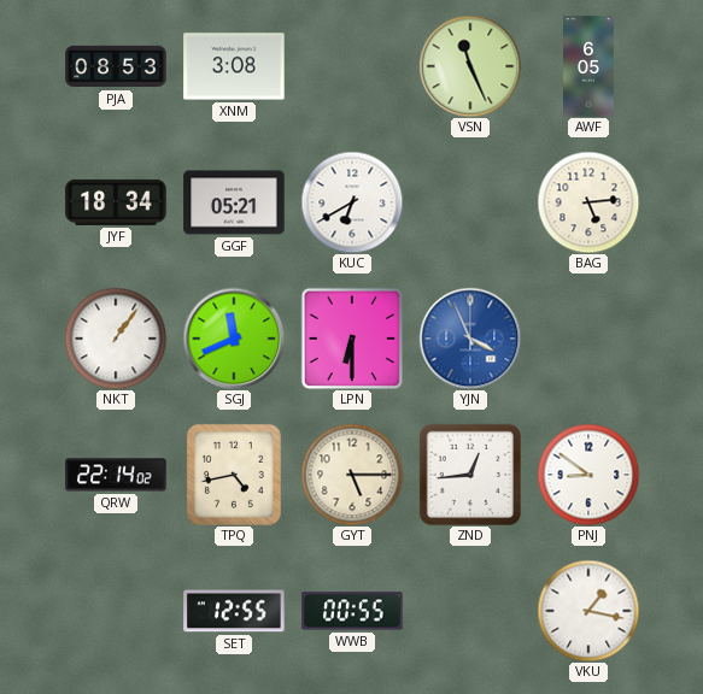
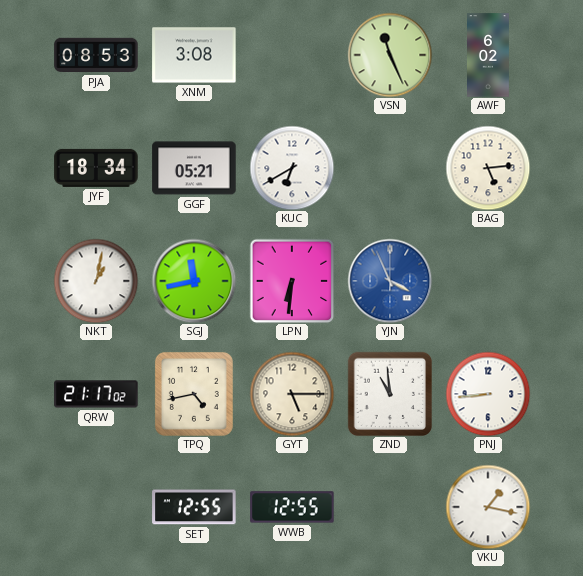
AWF: 6:05 -> 6:02
NKT: 1:06 -> 1:02
SGJ: 11:41 -> 11:43
LPN: 6:30 -> 6:31
QRW: 22:14 -> 21:17
ZND: 12:44 -> 10:59
PNJ: 8:51 -> 8:44
WWB: 00:55 -> 12:55
